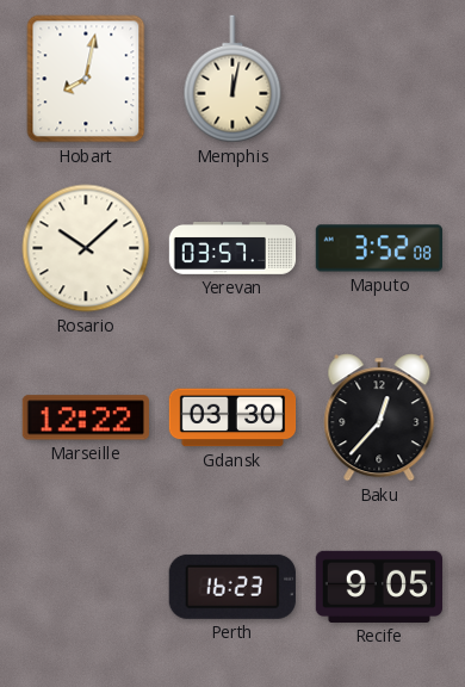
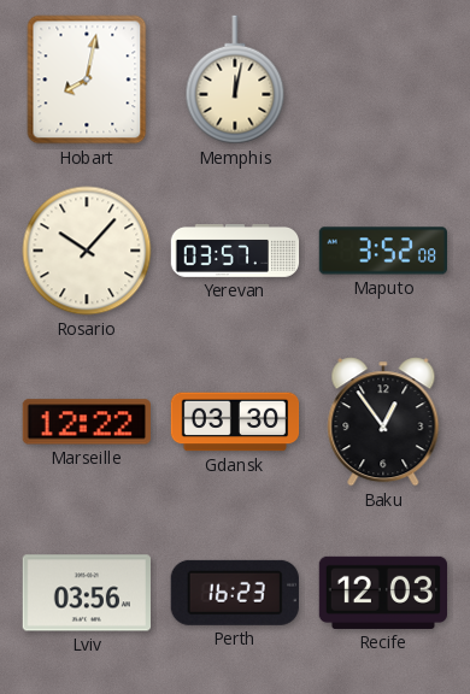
Rosario: 10:08 -> 10:07
Baku: 12:37 -> 12:54
Lviv: none -> 03:56
Recife: 9:05 -> 12:03
